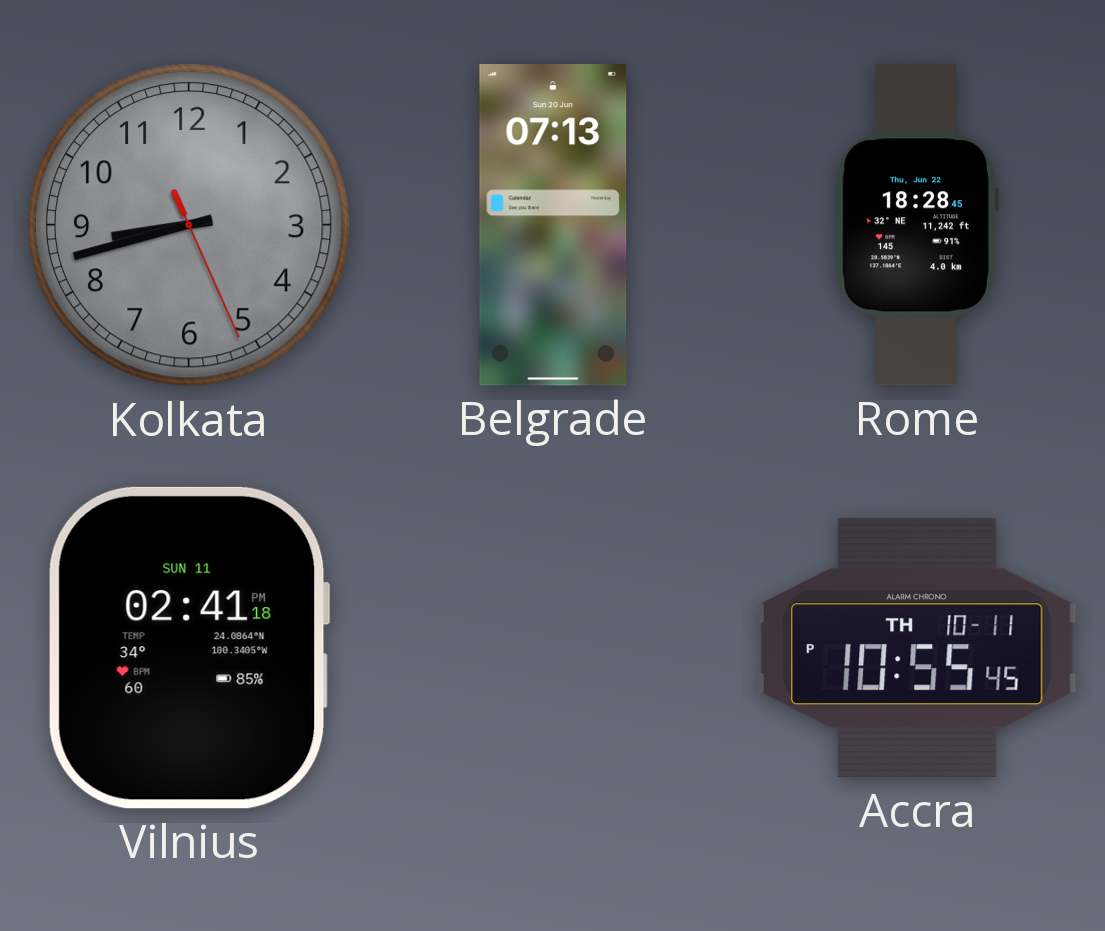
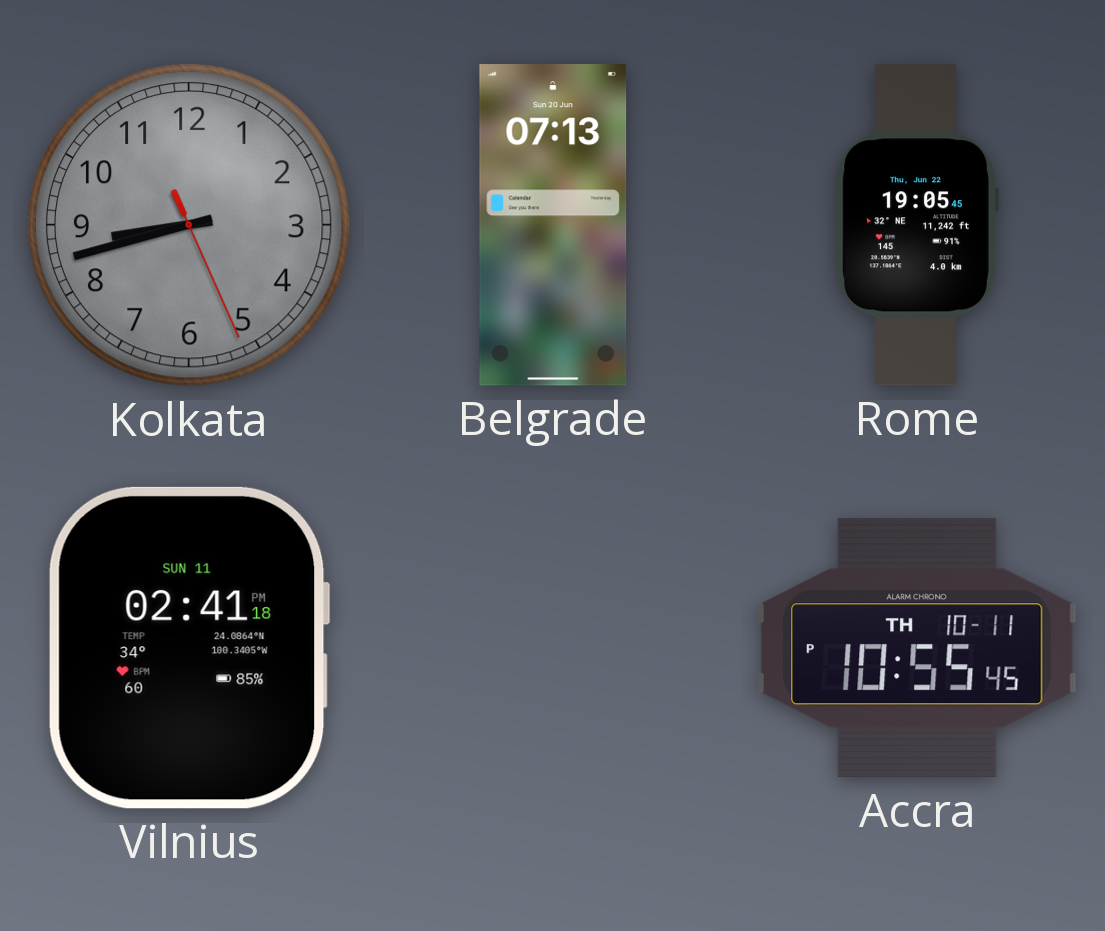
Rome: 18:28 -> 19:05
